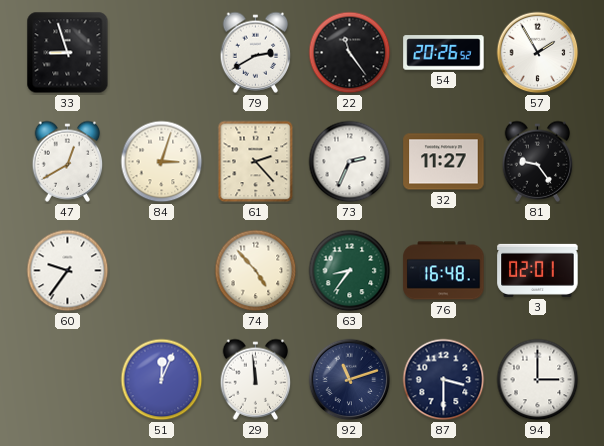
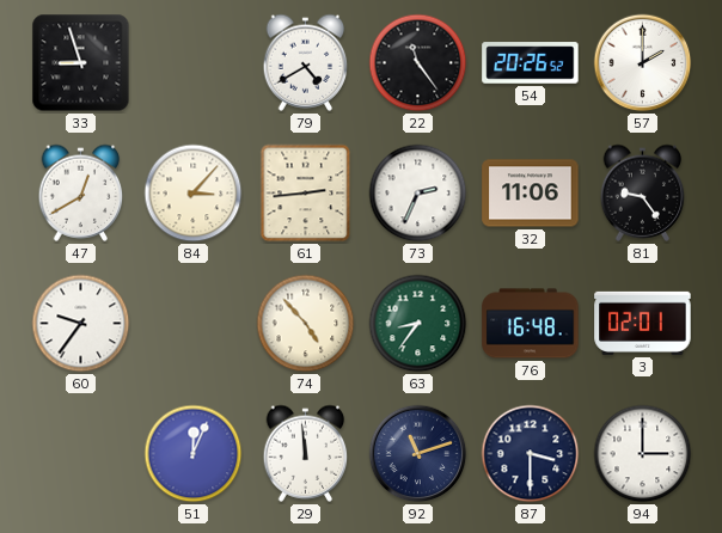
79: 2:40 -> 4:40
57: 1:55 -> 2:00
84: 3:03 -> 3:07
61: 2:23 -> 2:44
32: 11:27 -> 11:06
